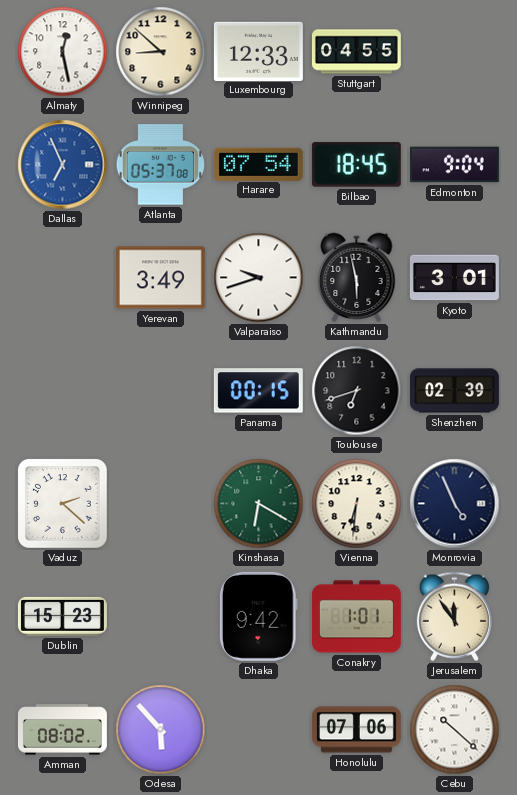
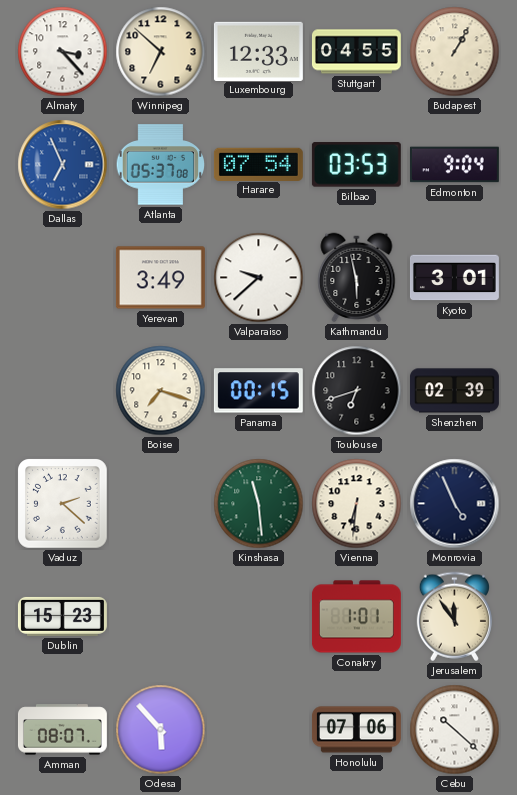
Almaty: 12:28 -> 3:23
Winnipeg: 8:52 -> 6:52
Budapest: none -> 1:05
Bilbao: 18:45 -> 03:53
Valparaiso: 9:42 -> 9:38
Boise: none -> 7:18
Kinshasa: 6:20 -> 11:29
Dhaka: 9:42 -> none
Amman: 08:02 -> 08:07
